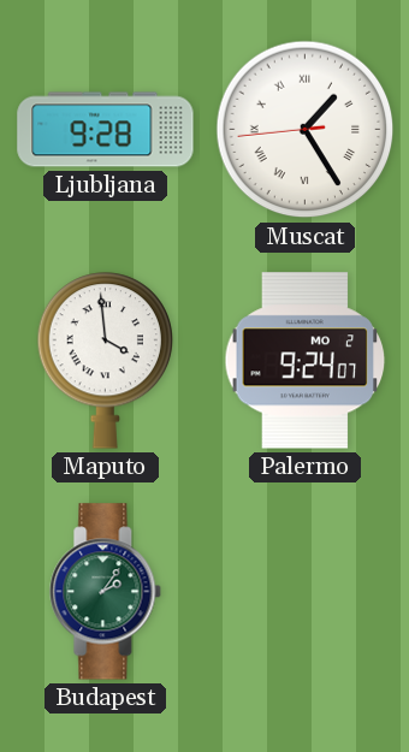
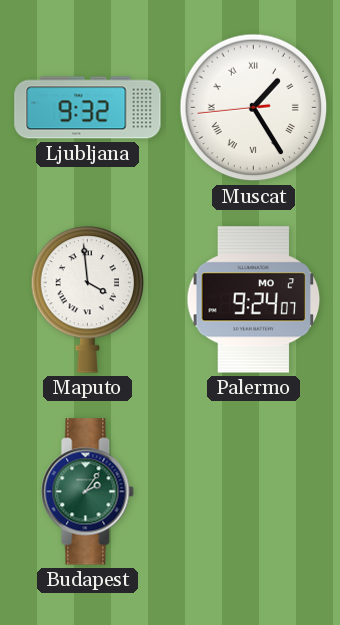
Ljubljana: 9:28 -> 9:32
